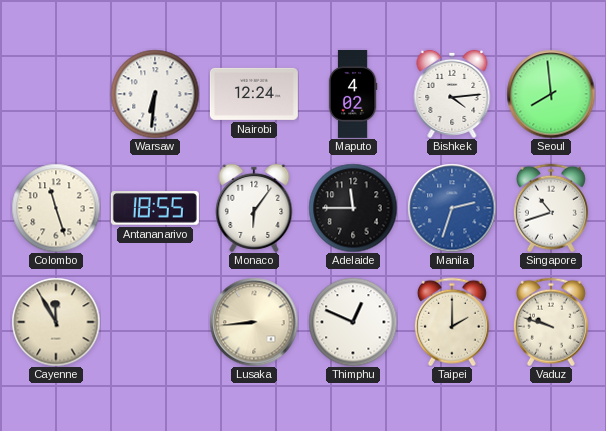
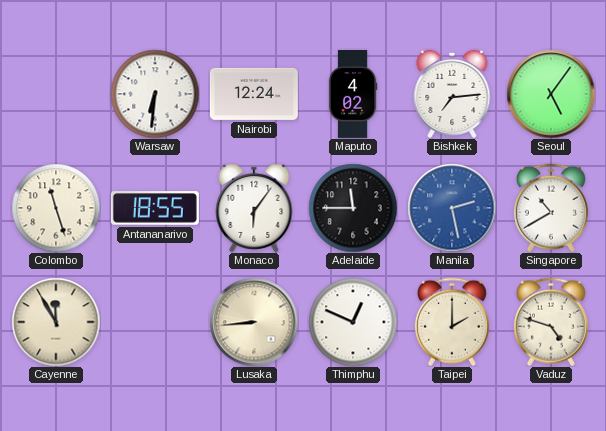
Bishkek: 4:14 -> 7:14
Seoul: 7:59 -> 5:06
Manila: 2:33 -> 2:28
Singapore: 10:42 -> 10:40
Vaduz: 9:48 -> 4:48
